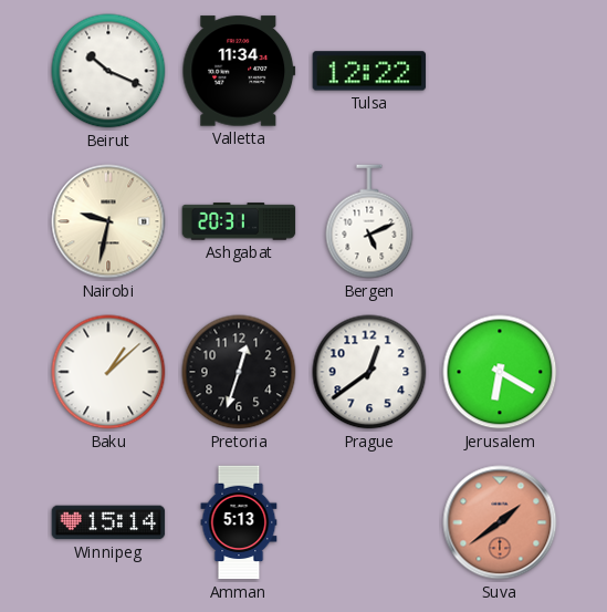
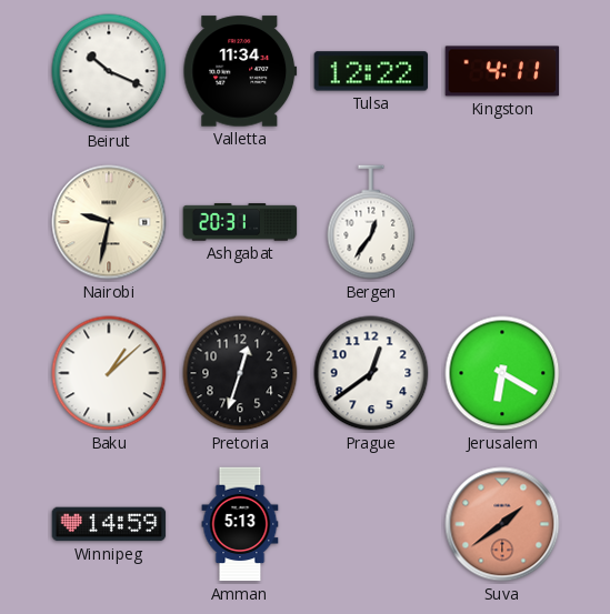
Kingston: none -> 4:11
Bergen: 5:11 -> 12:36
Winnipeg: 15:14 -> 14:59
